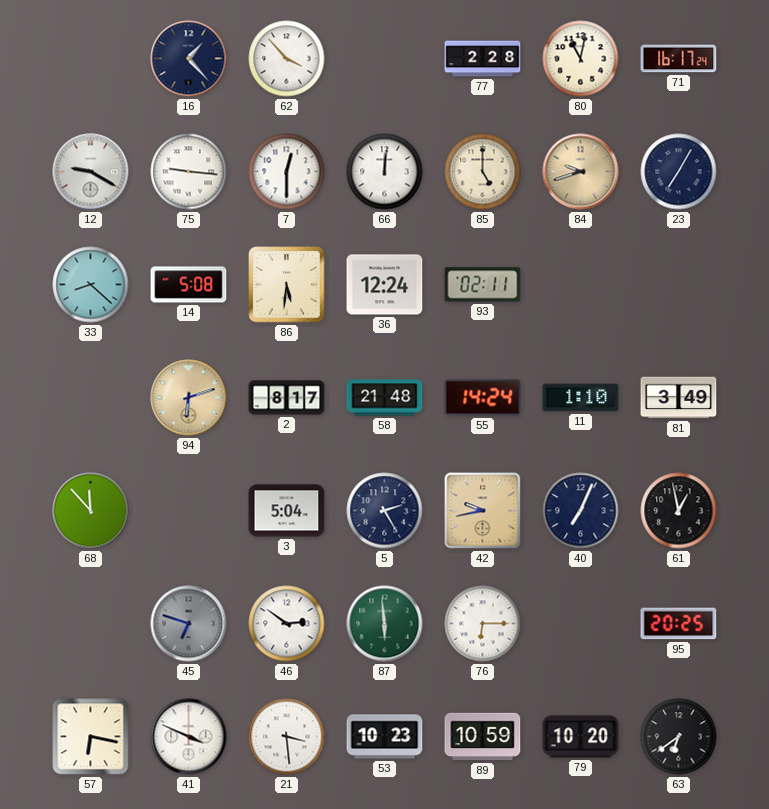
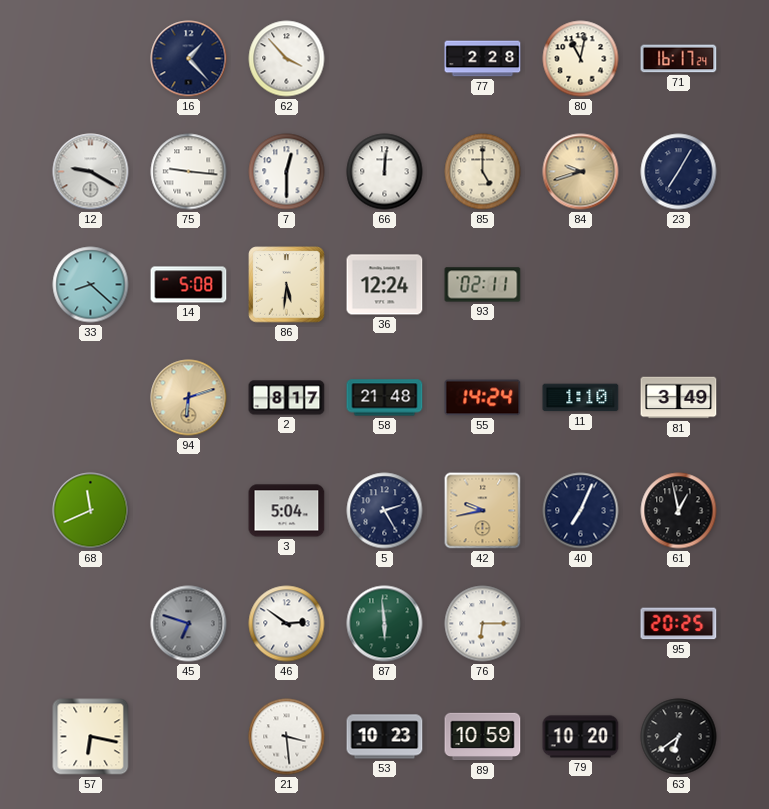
68: 11:53 -> 11:41
41: 3:49 -> none
